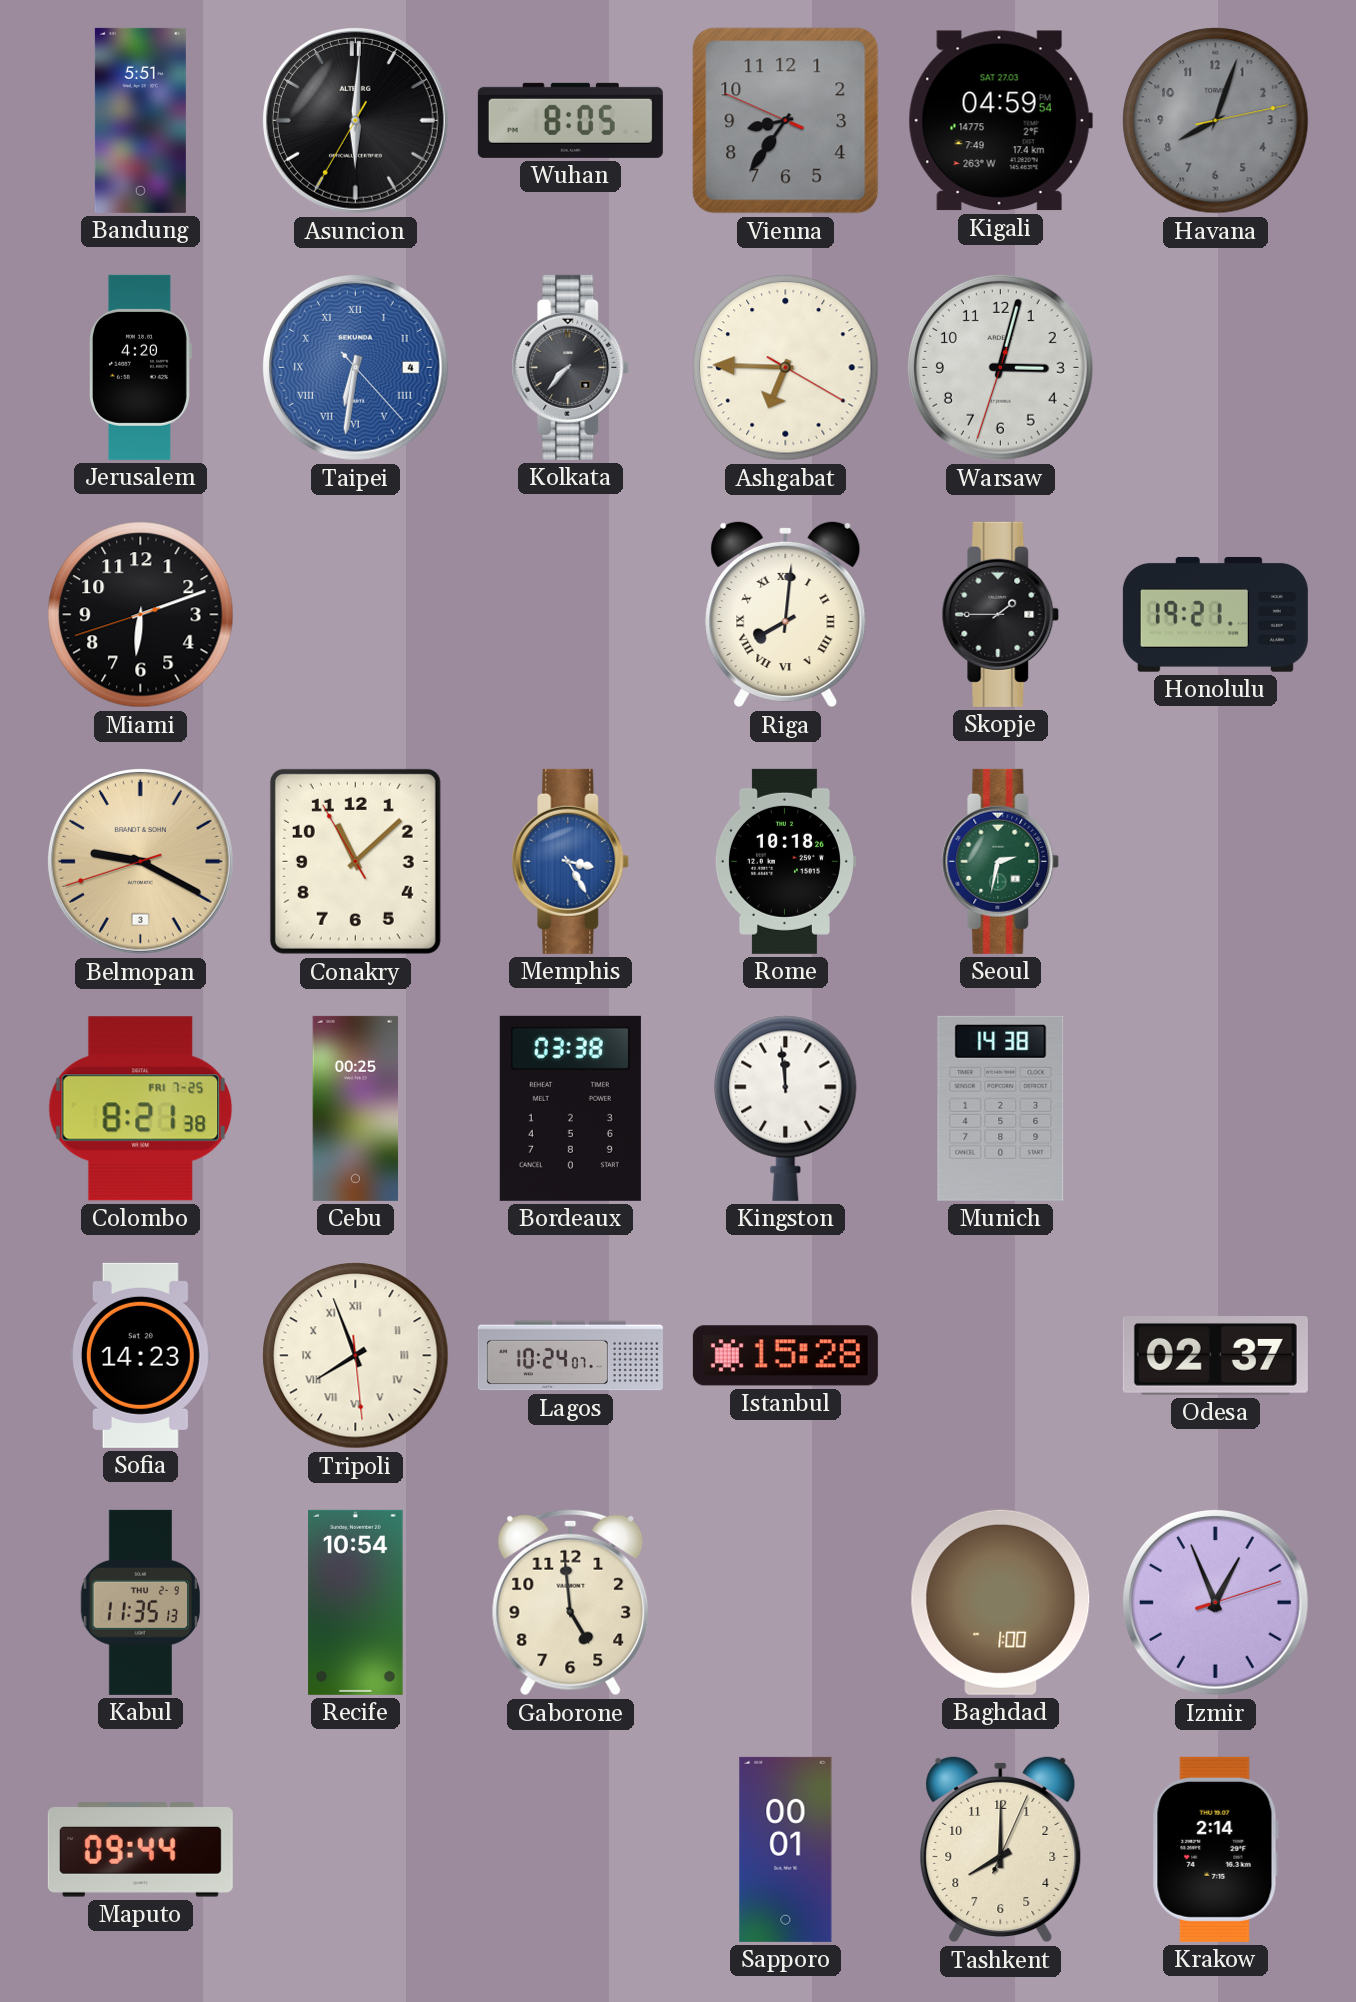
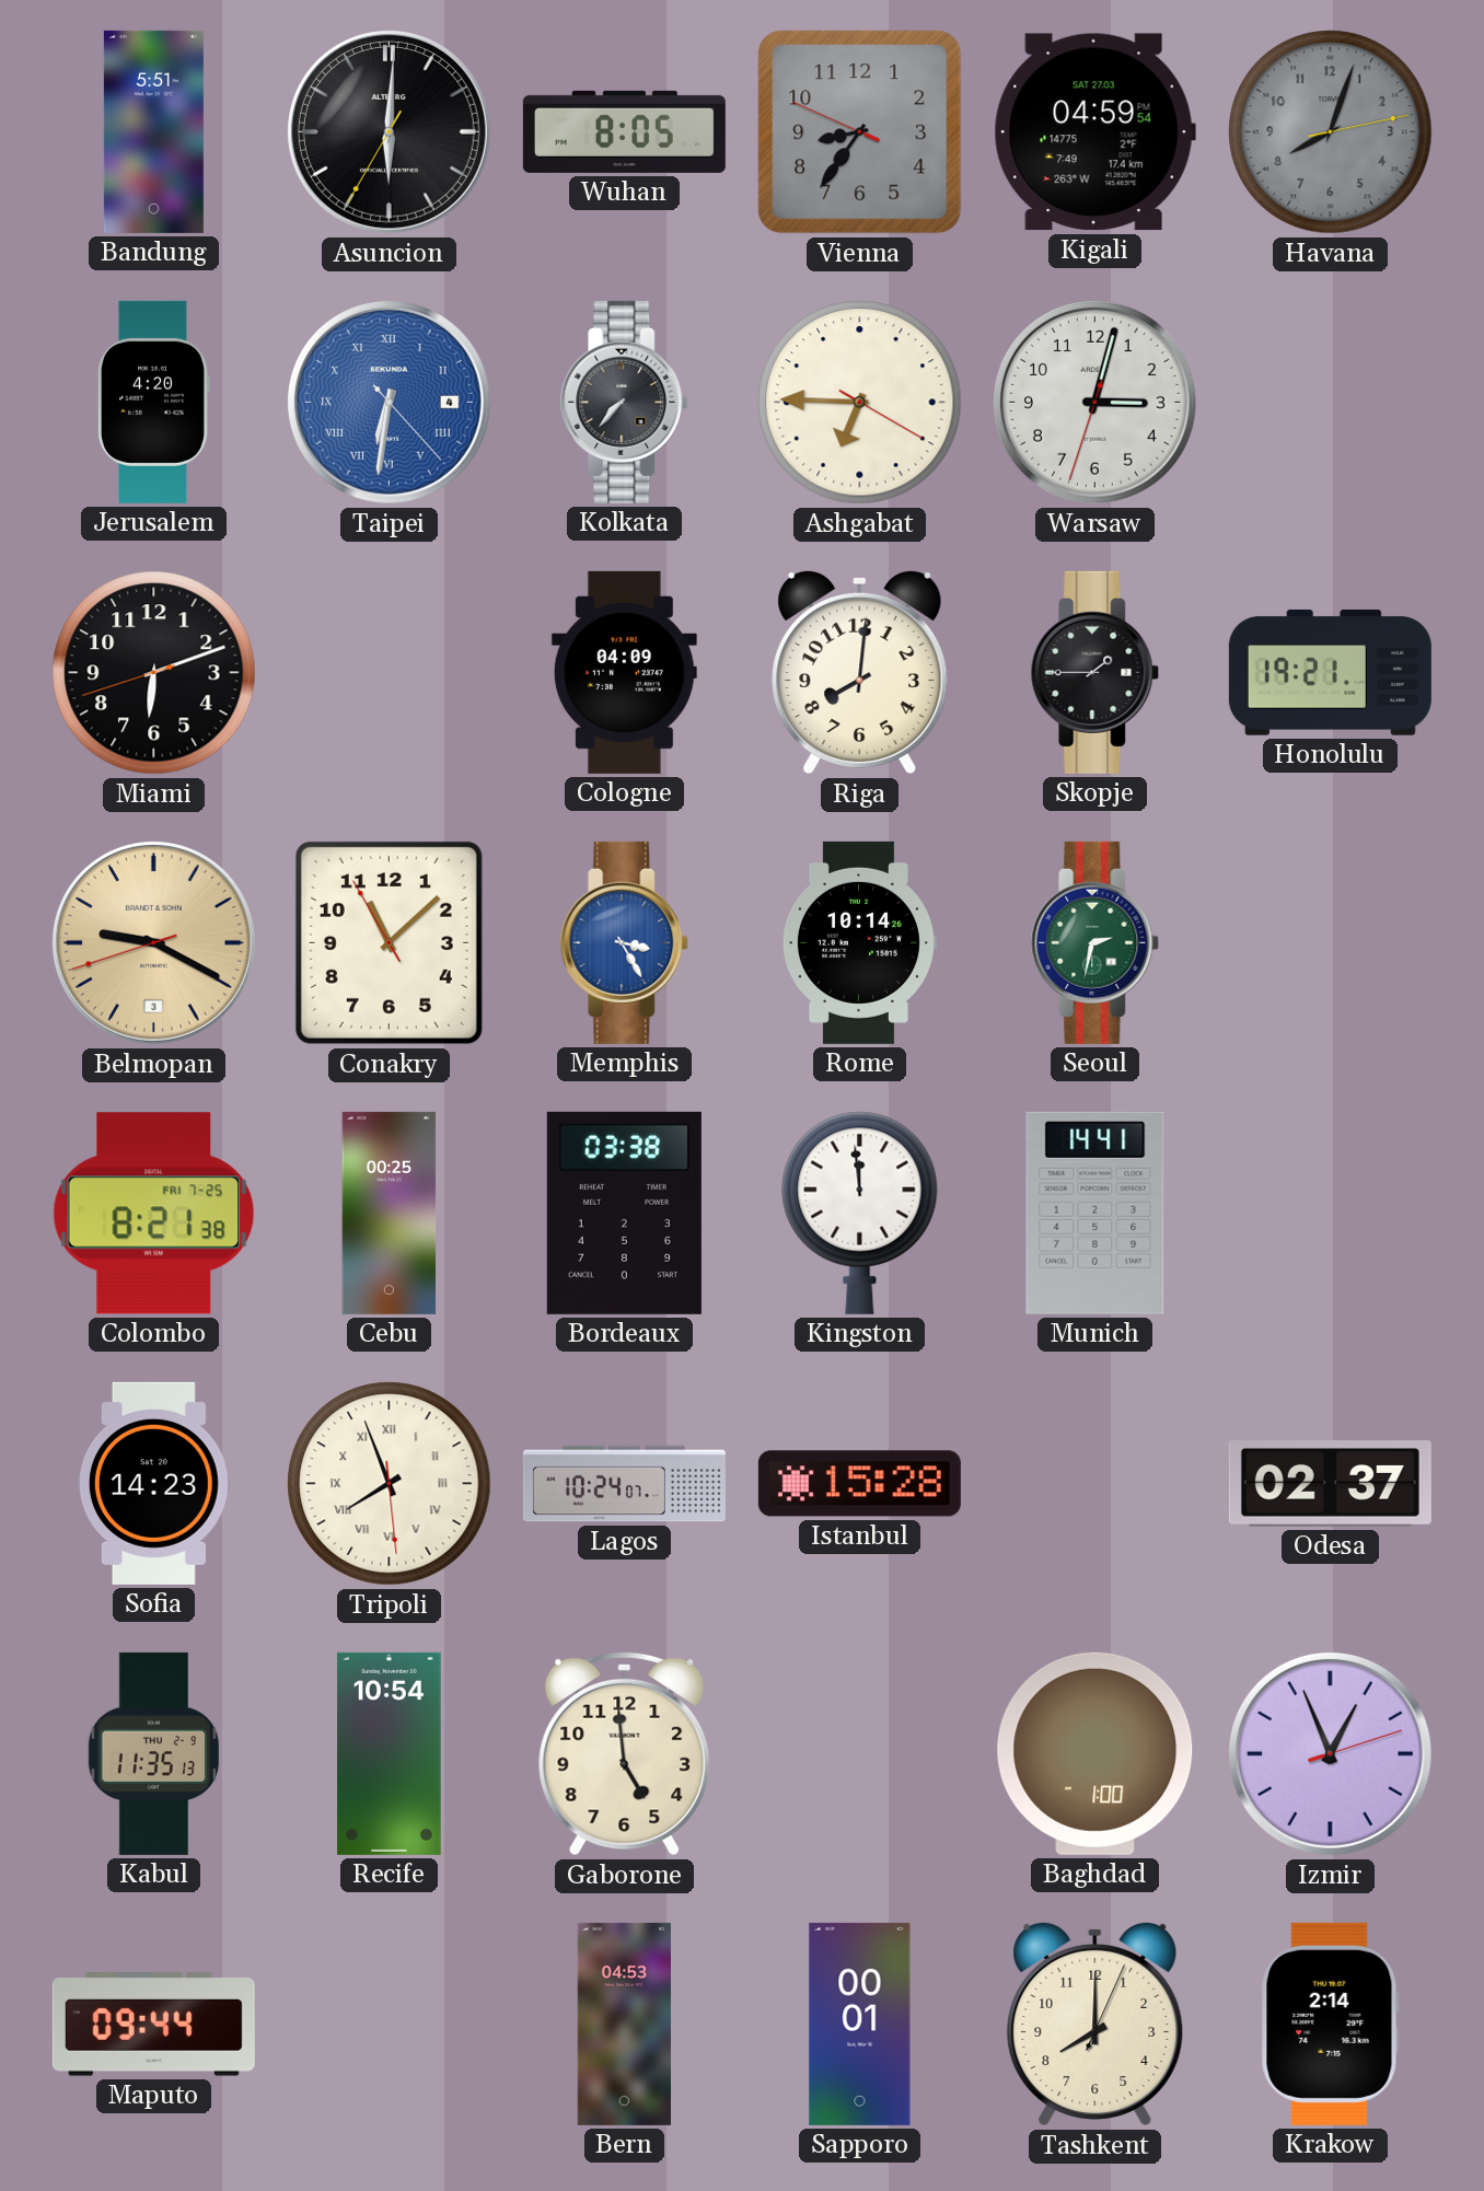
Cologne: none -> 04:09
Riga numerals: Roman -> Arabic
Rome: 10:18 -> 10:14
Munich: 14:38 -> 14:41
Bern: none -> 04:53
